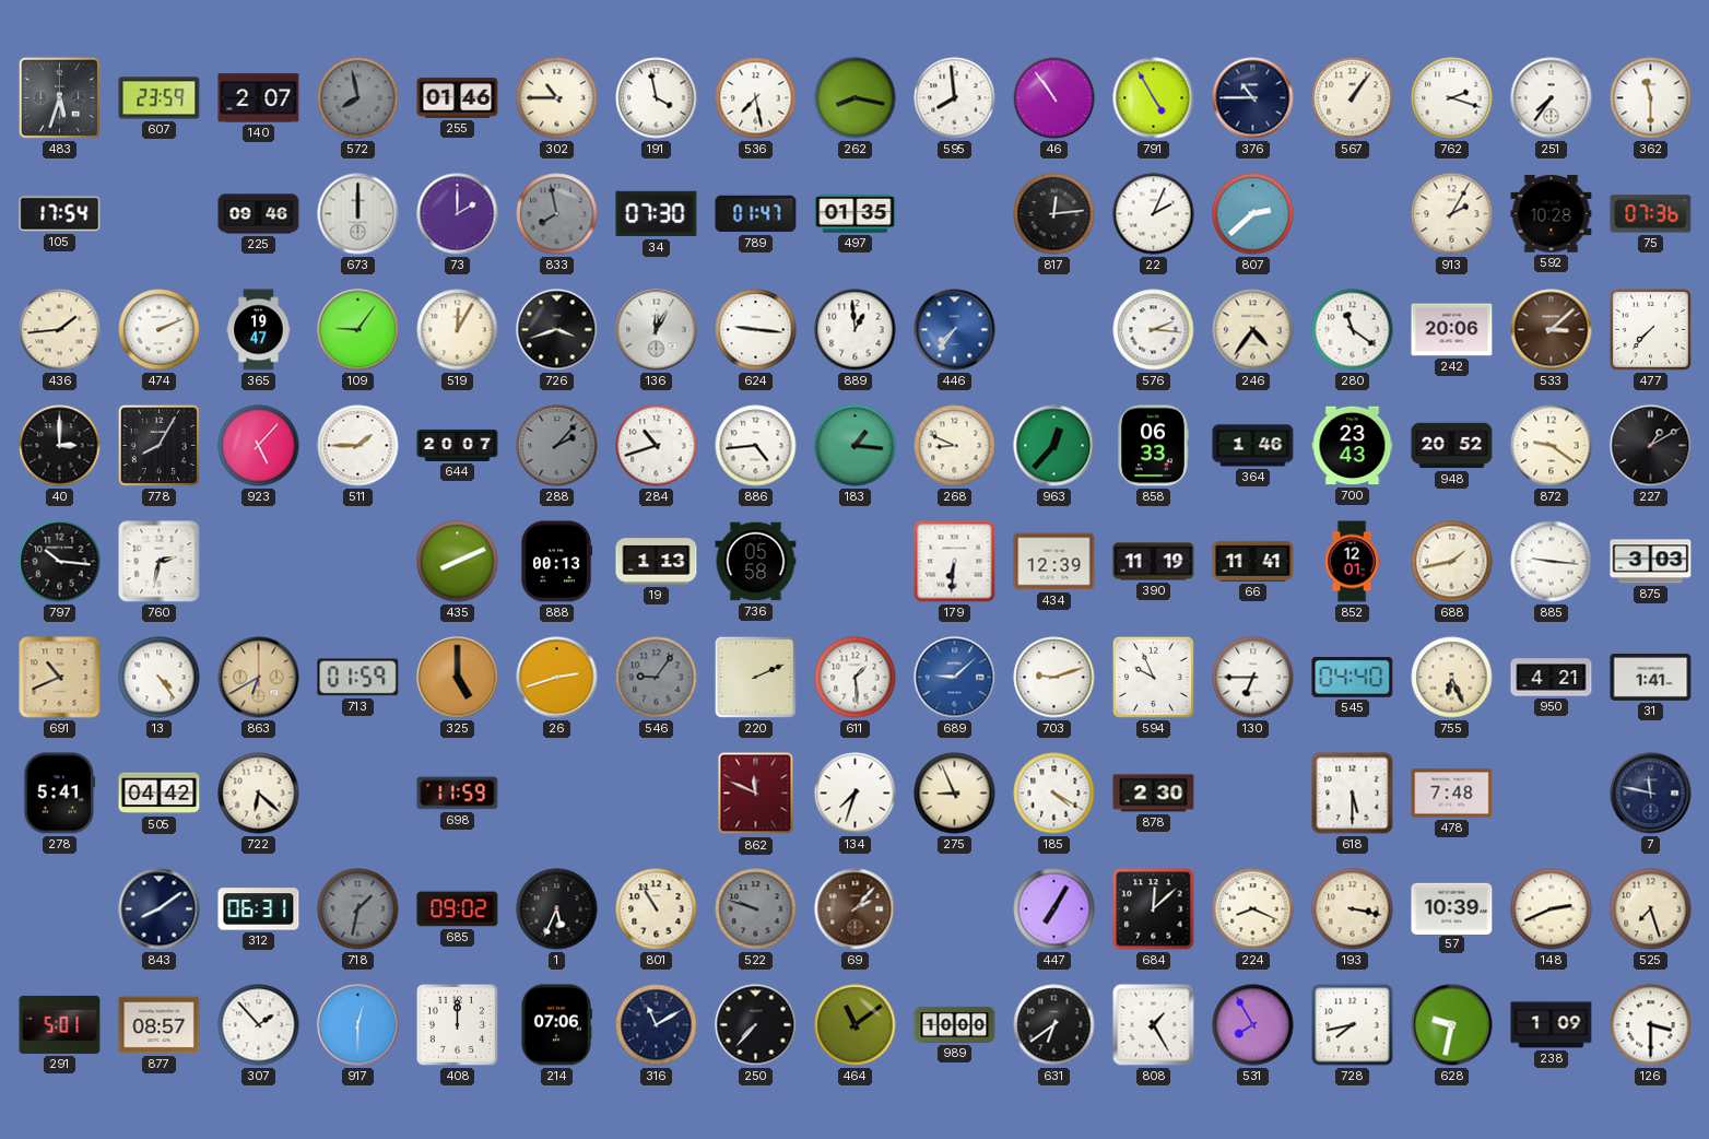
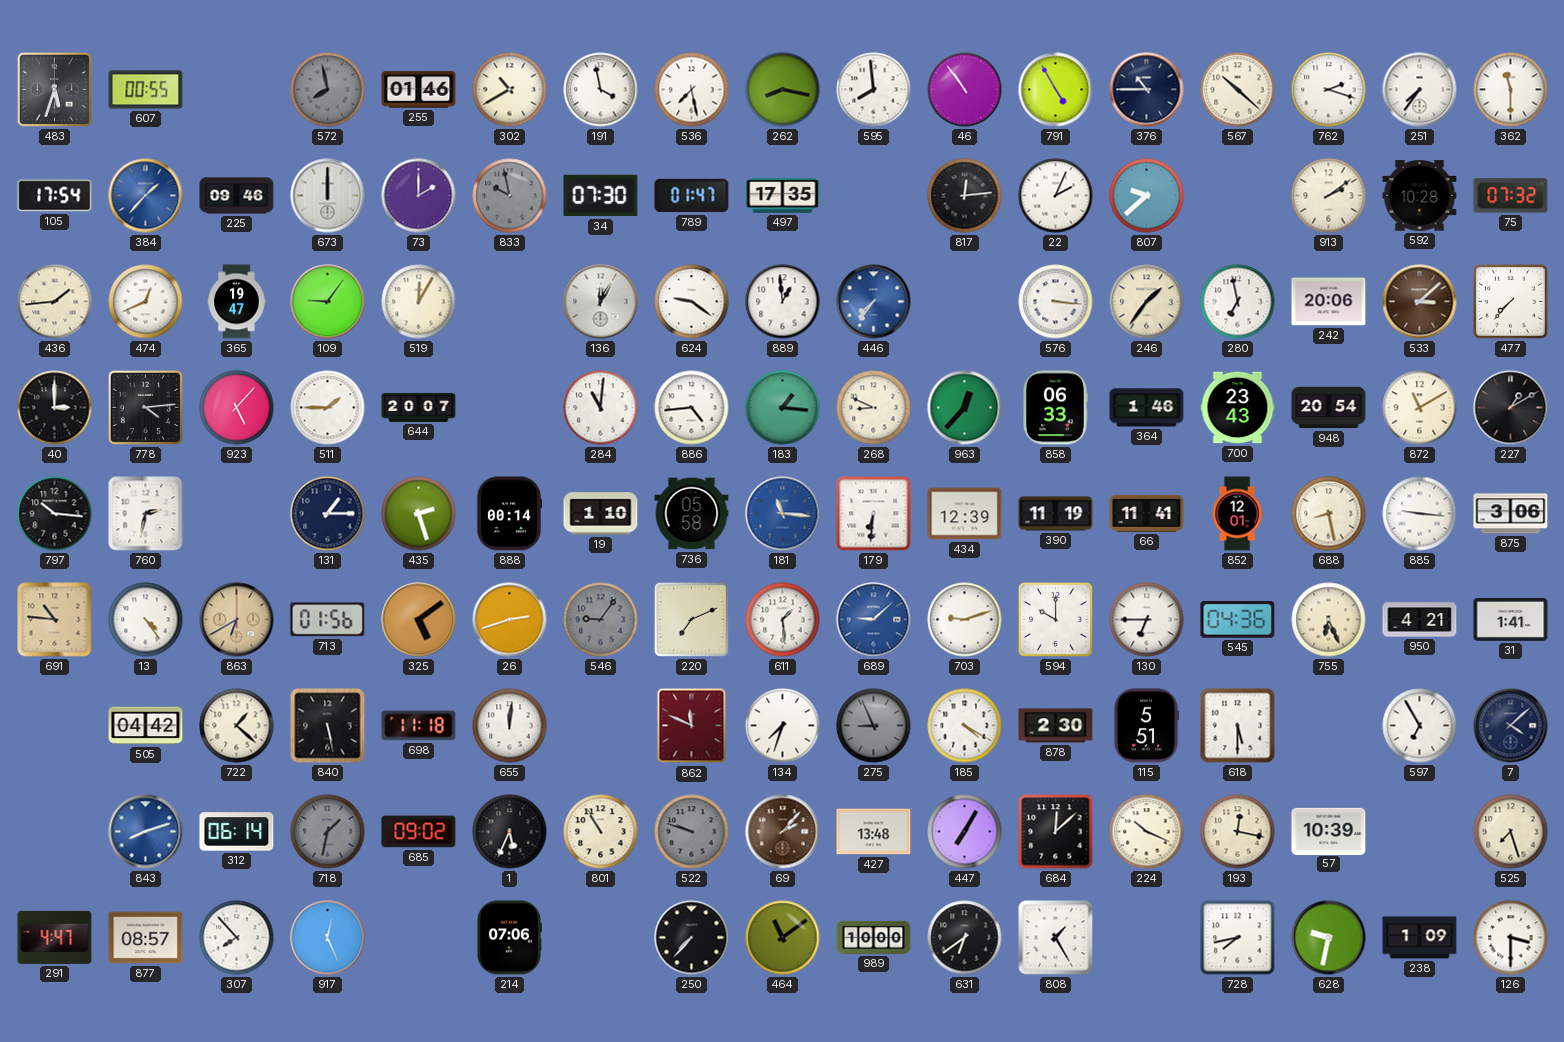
607: 23:59 -> 00:55
140: 2:07 -> none
302: 10:45 -> 10:40
567: 1:06 -> 10:22
384: none -> 1:37
833: 7:58 -> 9:58
497: 01:35 -> 17:35
807: 2:38 -> 9:38
913: 2:05 -> 2:09
75: 07:36 -> 07:32
474: 2:11 -> 12:41
726: 3:42 -> none
624: 9:16 -> 9:21
576: 2:16 -> 3:16
246: 4:36 -> 1:36
280: 11:21 -> 6:58
778: 8:05 -> 4:14
288: 2:07 -> none
284: 10:42 -> 11:01
948: 20:52 -> 20:54
872: 9:21 -> 11:10
131: none -> 1:15
435: 8:11 -> 2:27
888: 00:13 -> 00:14
19: 1:13 -> 1:10
181: none -> 11:16
688: 1:43 -> 8:28
875: 3:03 -> 3:06
691: 10:41 -> 10:46
713: 01:59 -> 01:56
325: 5:00 -> 5:09
220: 2:11 -> 7:11
594: 9:56 -> 10:00
545: 04:40 -> 04:36
278: 5:41 -> none
722: 6:22 -> 1:22
840: none -> 5:28
698: 11:59 -> 11:18
655: none -> 12:01
275 dial: cream -> grey
115: none -> 5:51
478: 7:48 -> none
597: none -> 6:55
7: 11:47 -> 4:08
843: 8:09 -> 8:12
843 dial: navy -> blue
312: 06:31 -> 06:14
427: none -> 13:48
224: 8:19 -> 10:19
193: 3:17 -> 12:17
148: 2:41 -> none
291: 5:01 -> 4:47
307: 1:53 -> 7:53
917: 12:30 -> 12:26
408: 12:00 -> none
316: 11:10 -> none
531: 7:55 -> none
